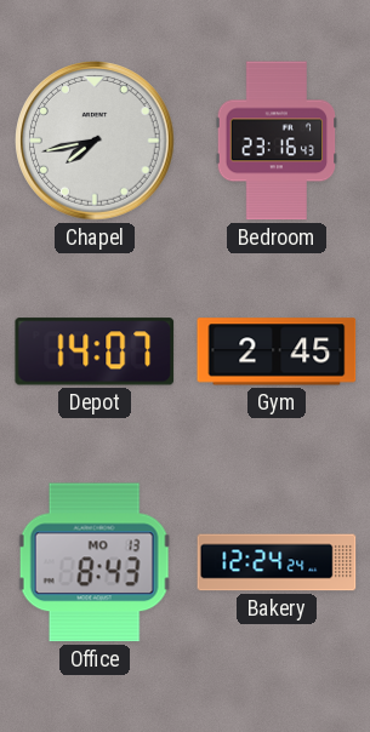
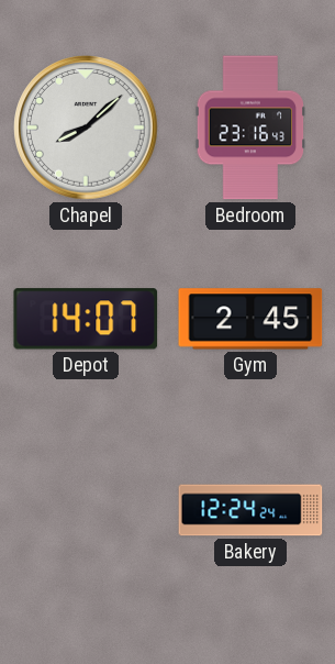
Chapel: 7:43 -> 8:08
Office: 8:43 -> none
